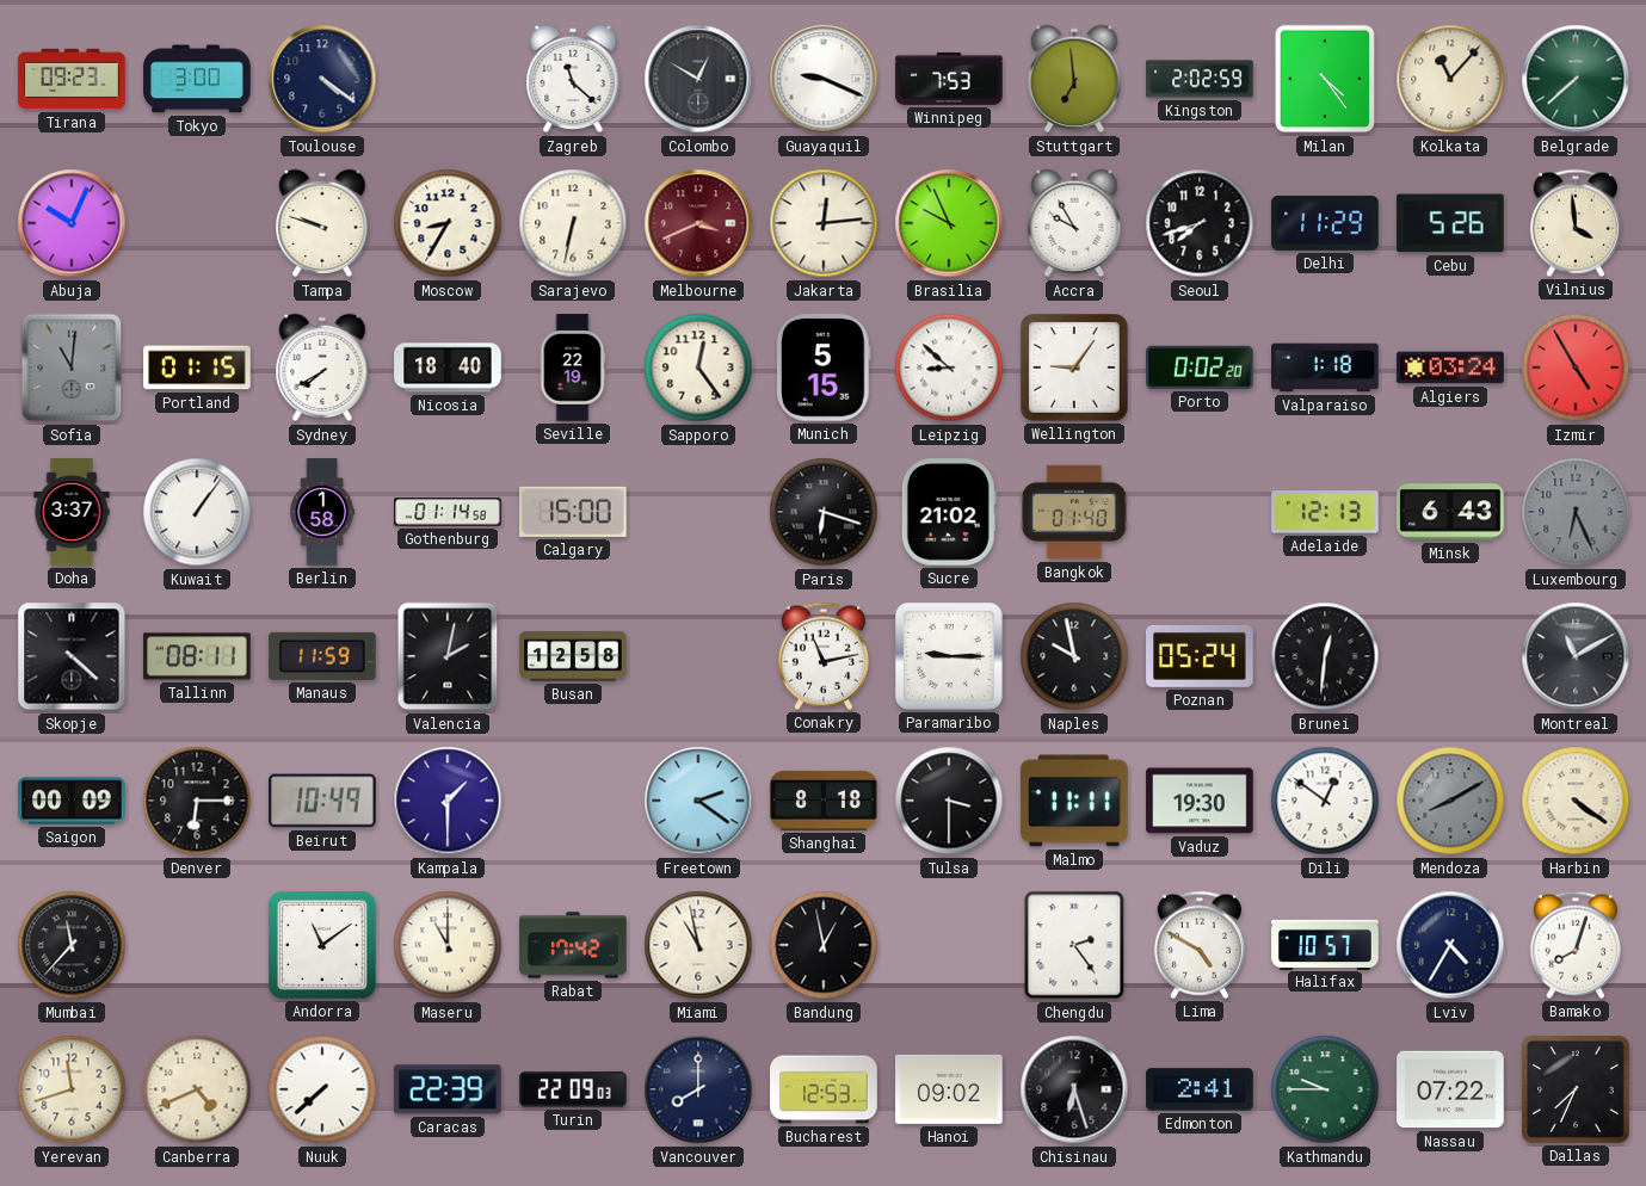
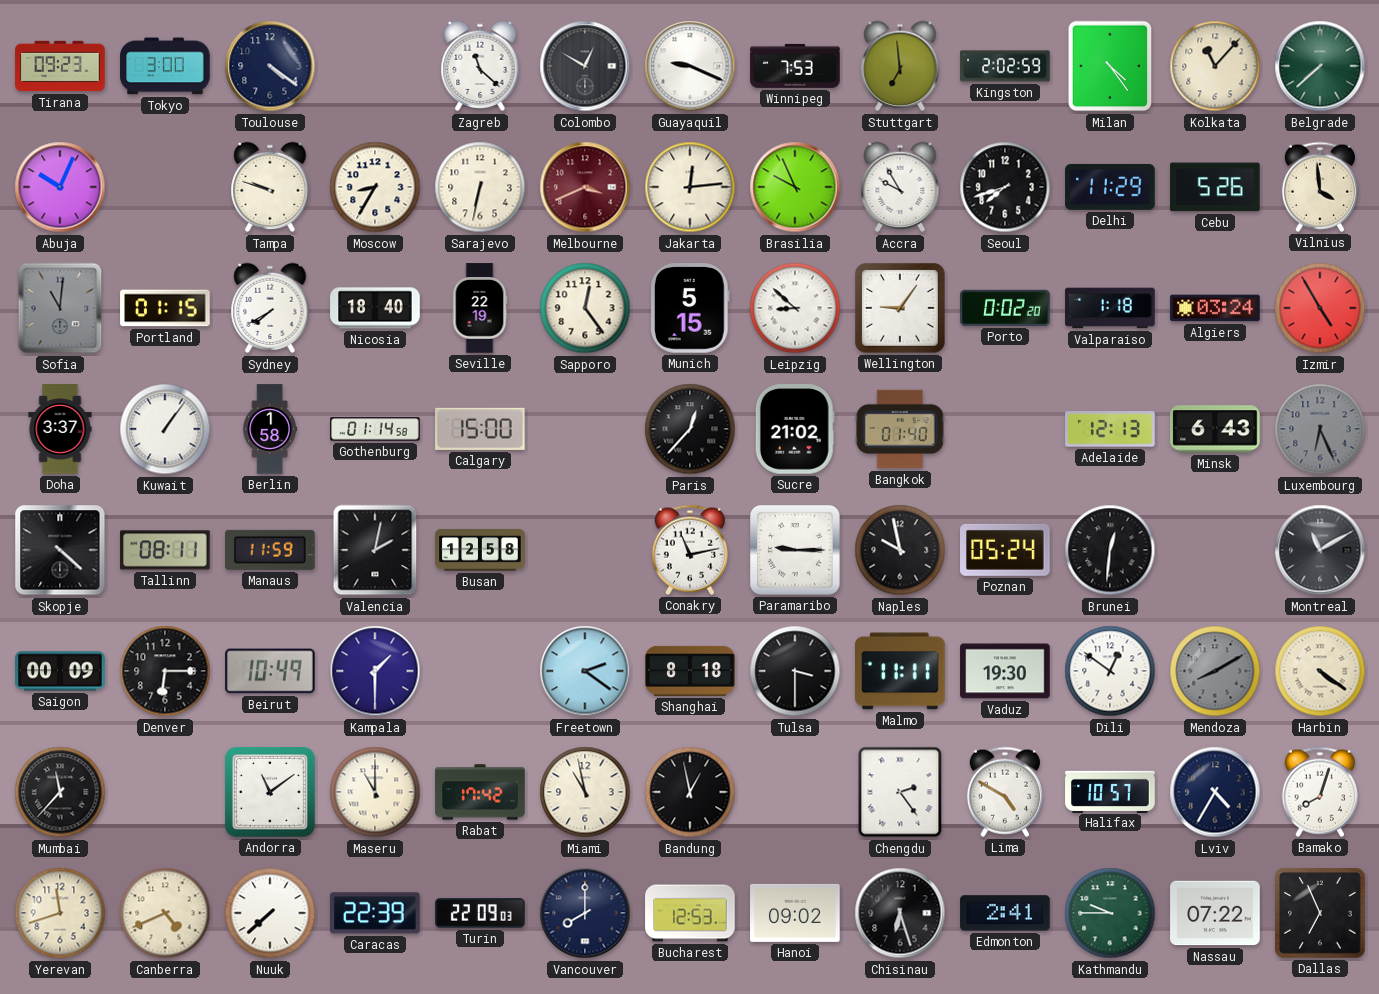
Paris: 6:18 -> 12:37
Dallas: 7:34 -> 6:56
